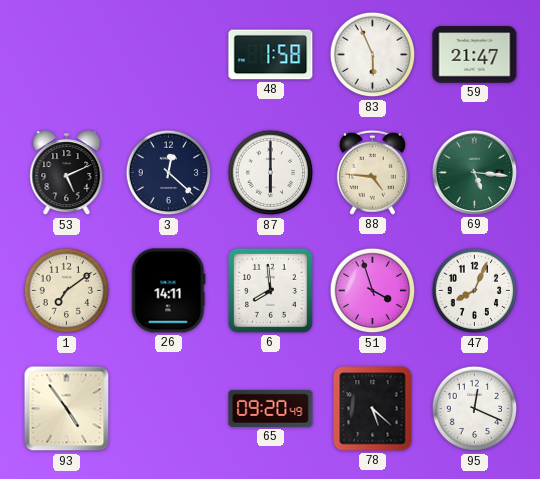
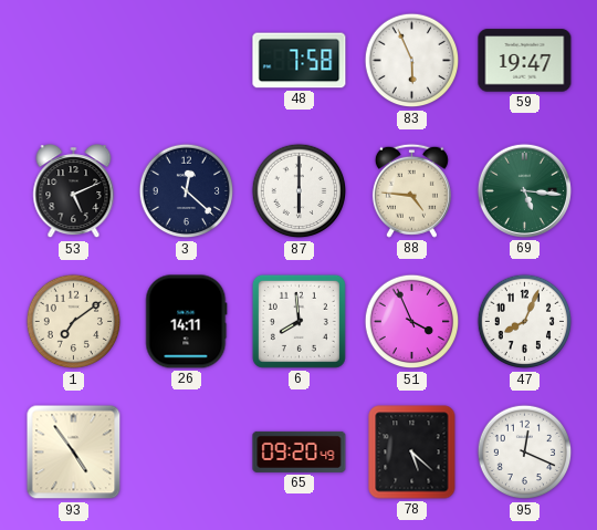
48: 1:58 -> 7:58
59: 21:47 -> 19:47
51: 3:57 -> 3:56
